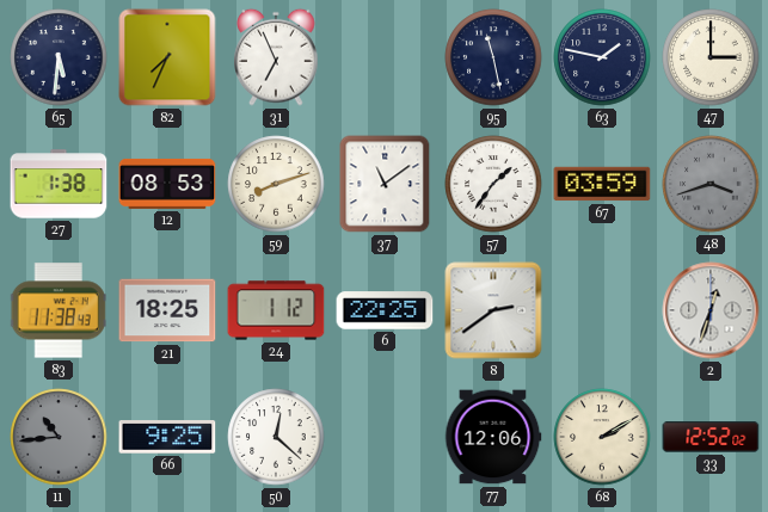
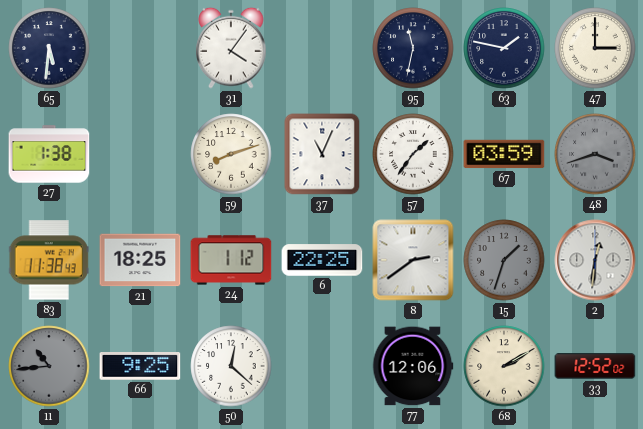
82: 7:34 -> none
31: 6:56 -> 4:06
95: 11:28 -> 11:32
12: 08:53 -> none
37: 11:09 -> 11:04
15: none -> 1:33
2: 12:33 -> 12:31
